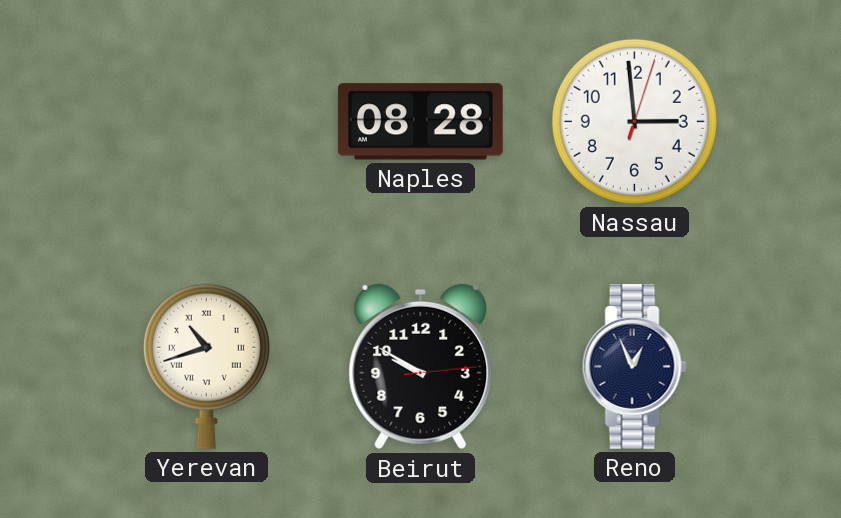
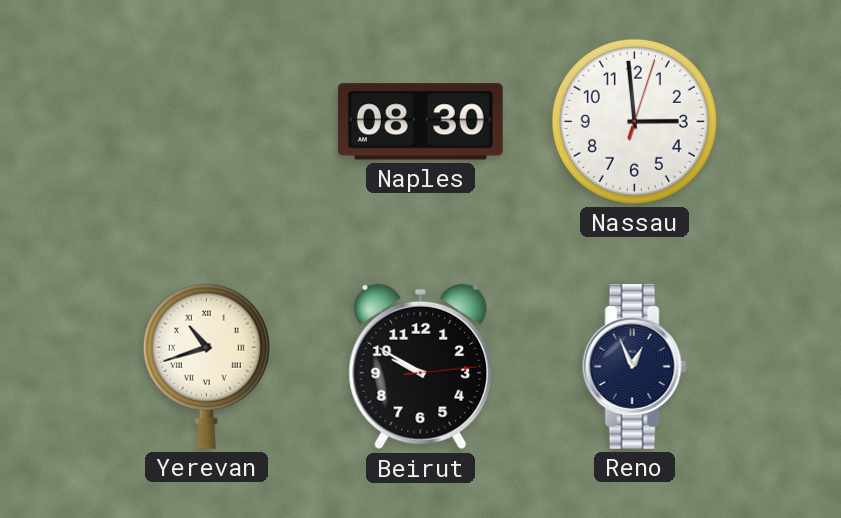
Naples: 08:28 -> 08:30
